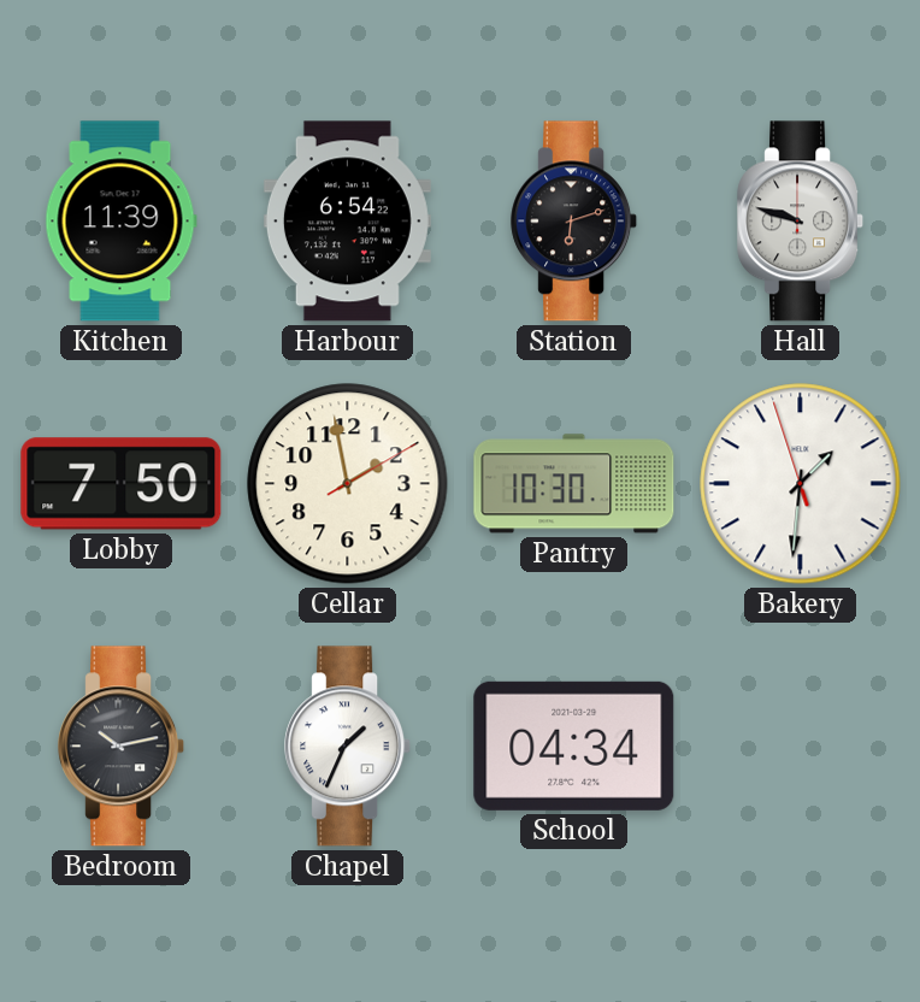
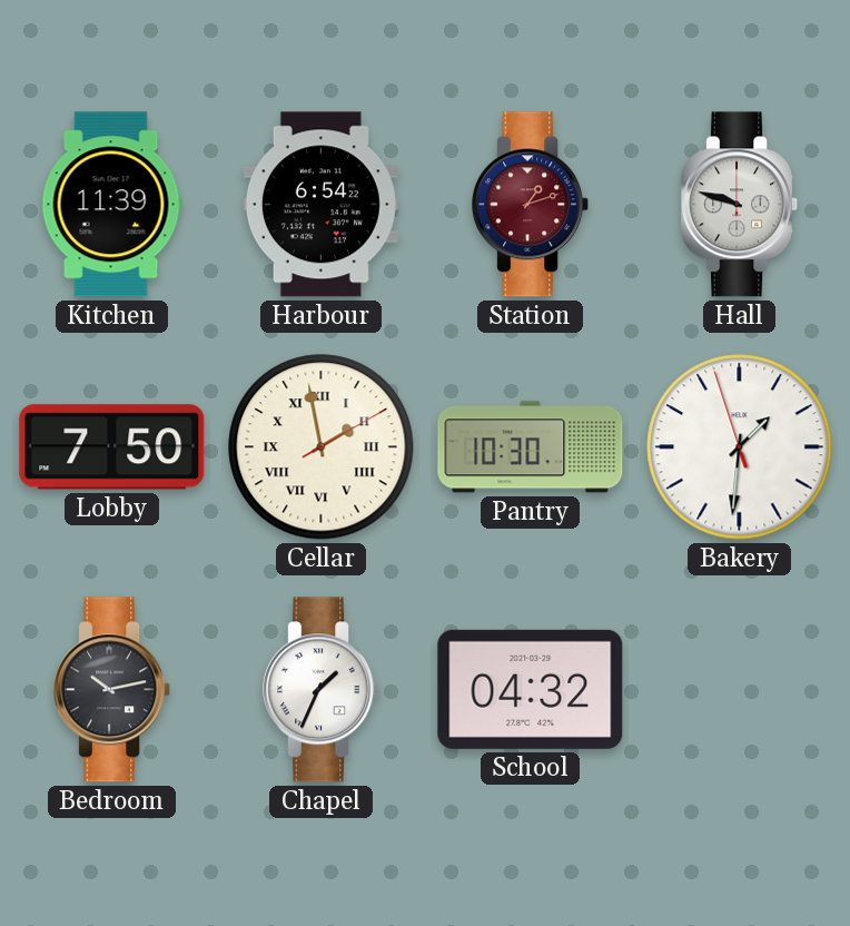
Station: 6:12 -> 1:12
Station dial: black -> burgundy
Cellar numerals: Arabic -> Roman
School: 04:34 -> 04:32
